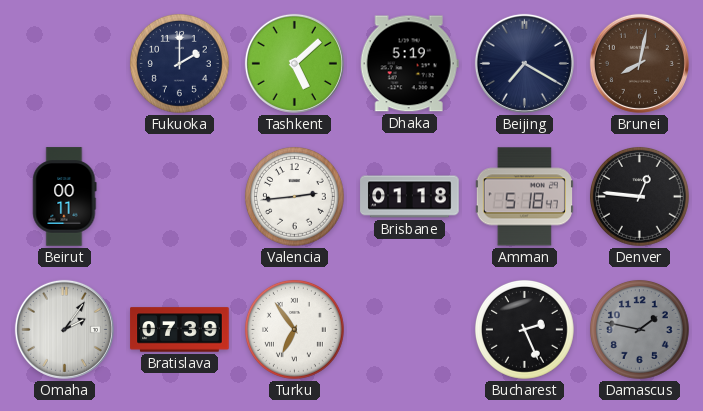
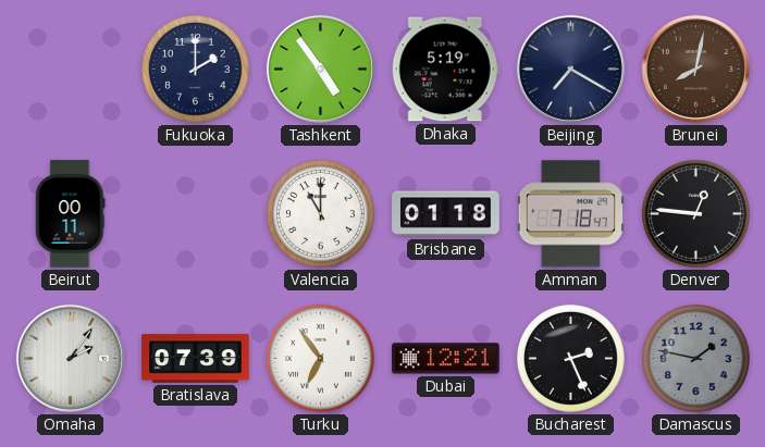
Tashkent: 5:08 -> 4:54
Valencia: 2:44 -> 11:00
Amman: 5:18 -> 7:18
Dubai: none -> 12:21
